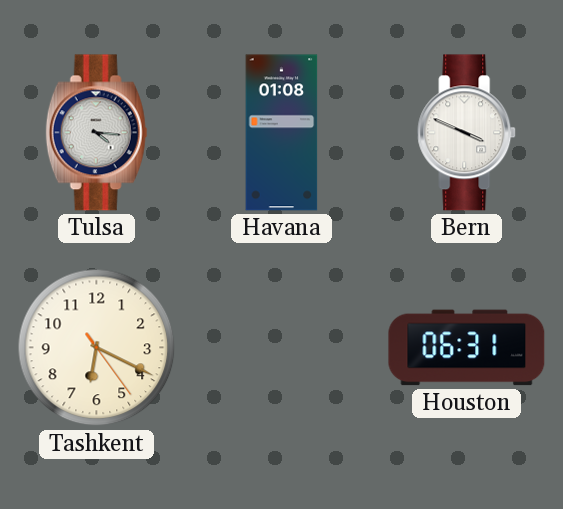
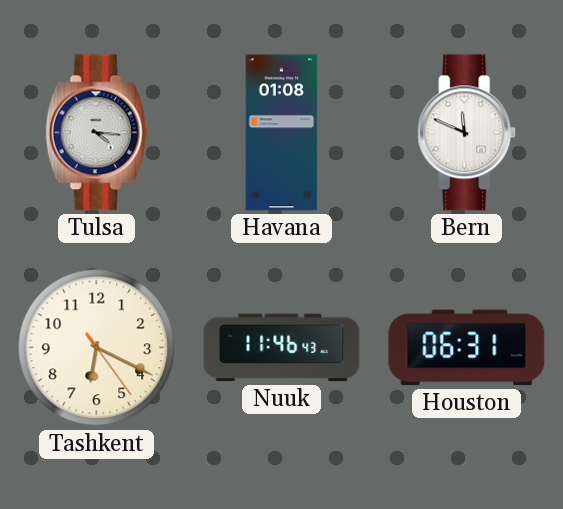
Bern: 3:49 -> 11:49
Nuuk: none -> 11:46
